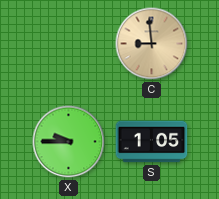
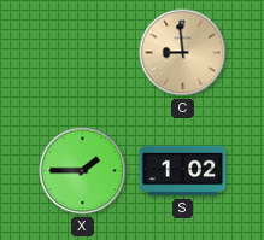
X: 9:45 -> 1:45
S: 1:05 -> 1:02
